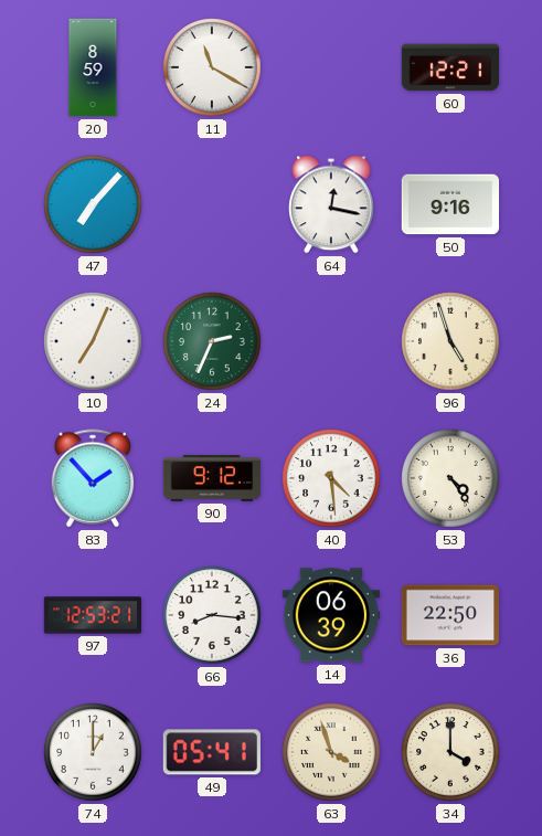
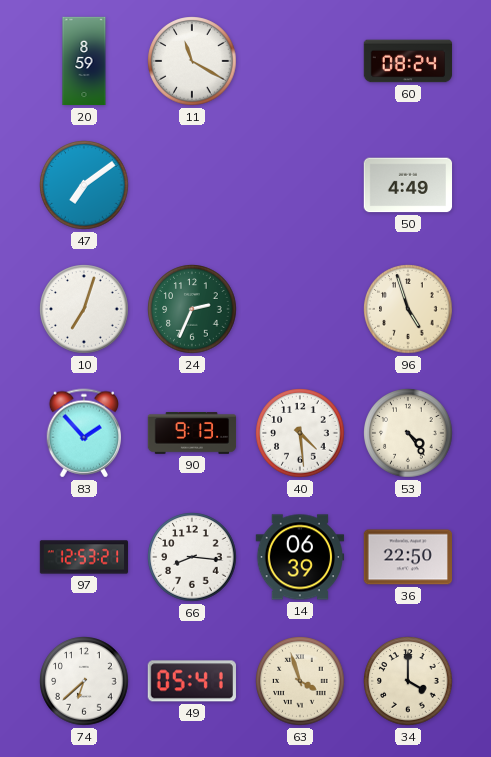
60: 12:21 -> 08:24
47: 7:07 -> 7:09
64: 12:17 -> none
50: 9:16 -> 4:49
10: 7:04 -> 7:03
90: 9:12 -> 9:13
74: 1:00 -> 6:38
